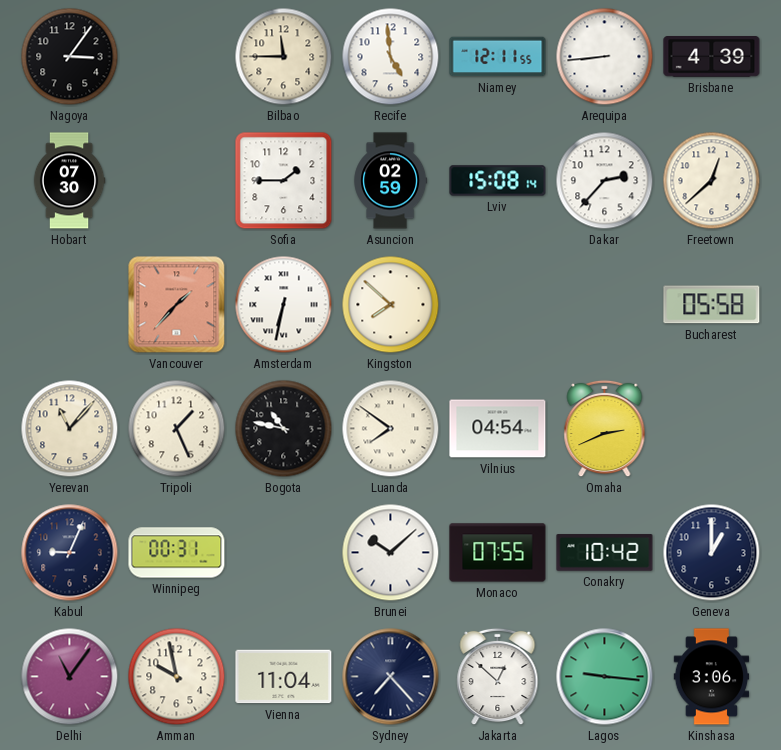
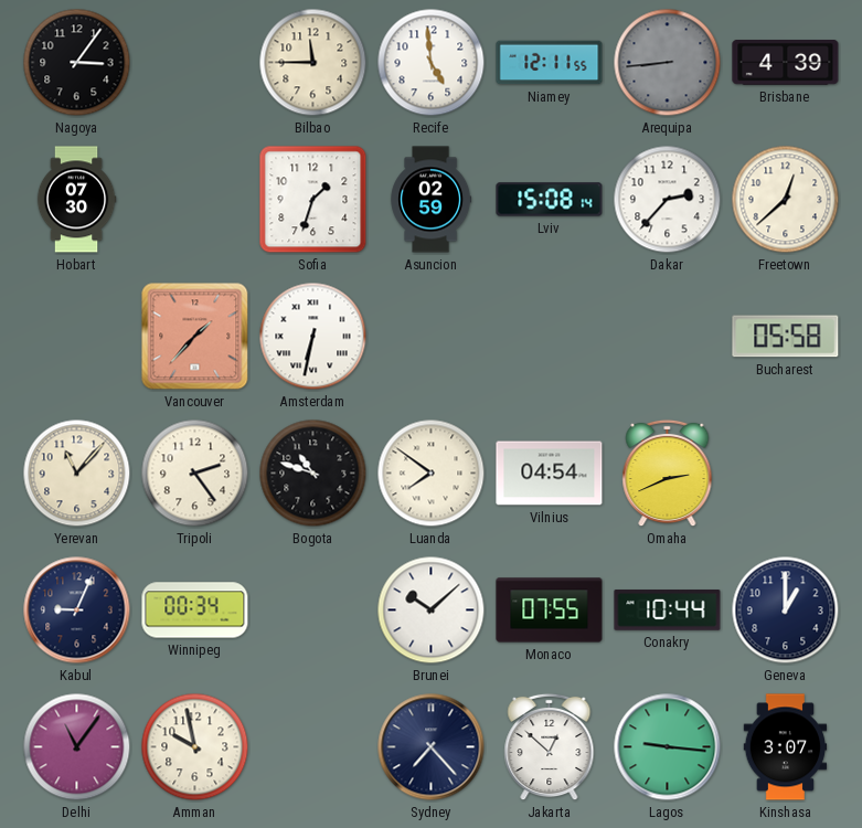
Arequipa dial: white -> grey
Sofia: 1:45 -> 1:33
Kingston: 7:52 -> none
Tripoli: 1:26 -> 2:24
Bogota: 10:47 -> 10:48
Winnipeg: 00:31 -> 00:34
Conakry: 10:42 -> 10:44
Vienna: 11:04 -> none
Kinshasa: 3:06 -> 3:07
